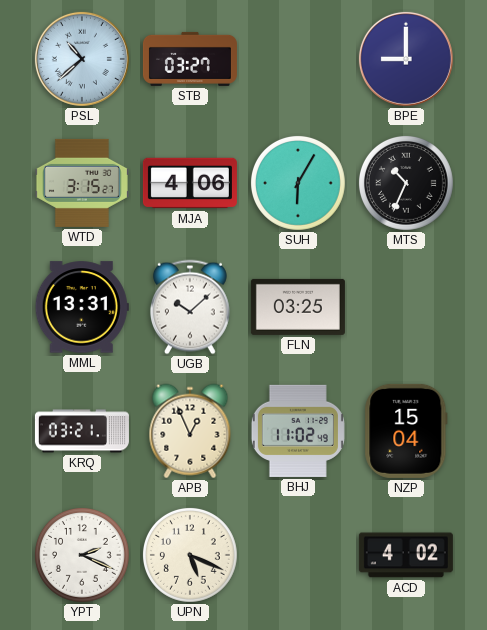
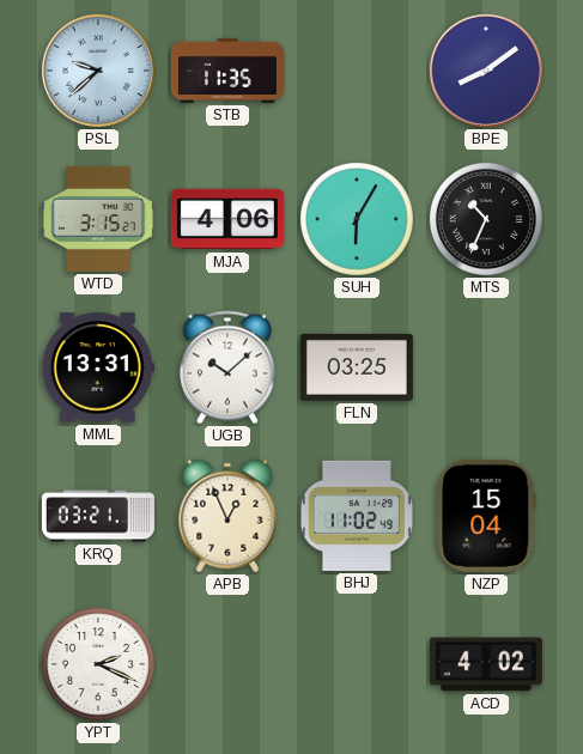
PSL: 10:38 -> 9:38
STB: 03:27 -> 11:35
BPE: 9:00 -> 8:09
UPN: 5:19 -> none
